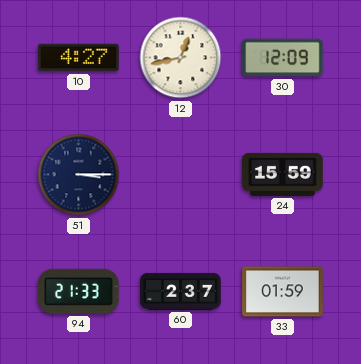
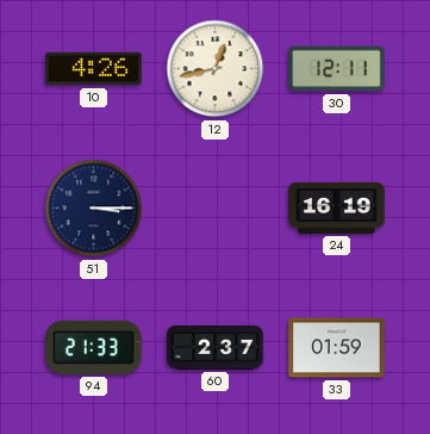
10: 4:27 -> 4:26
30: 12:09 -> 12:11
24: 15:59 -> 16:19
